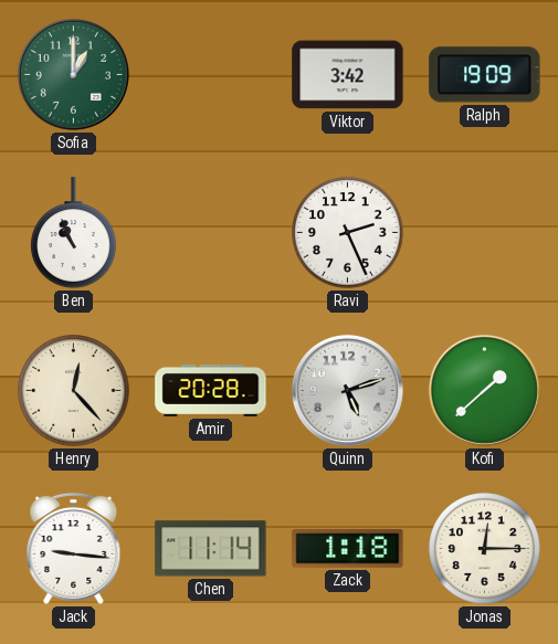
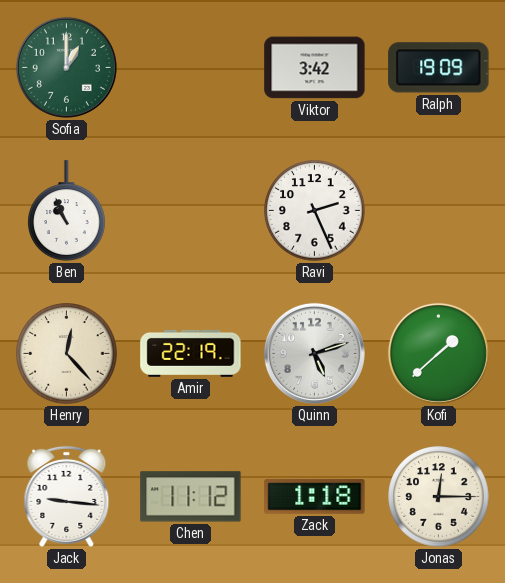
Amir: 20:28 -> 22:19
Chen: 11:14 -> 11:12
